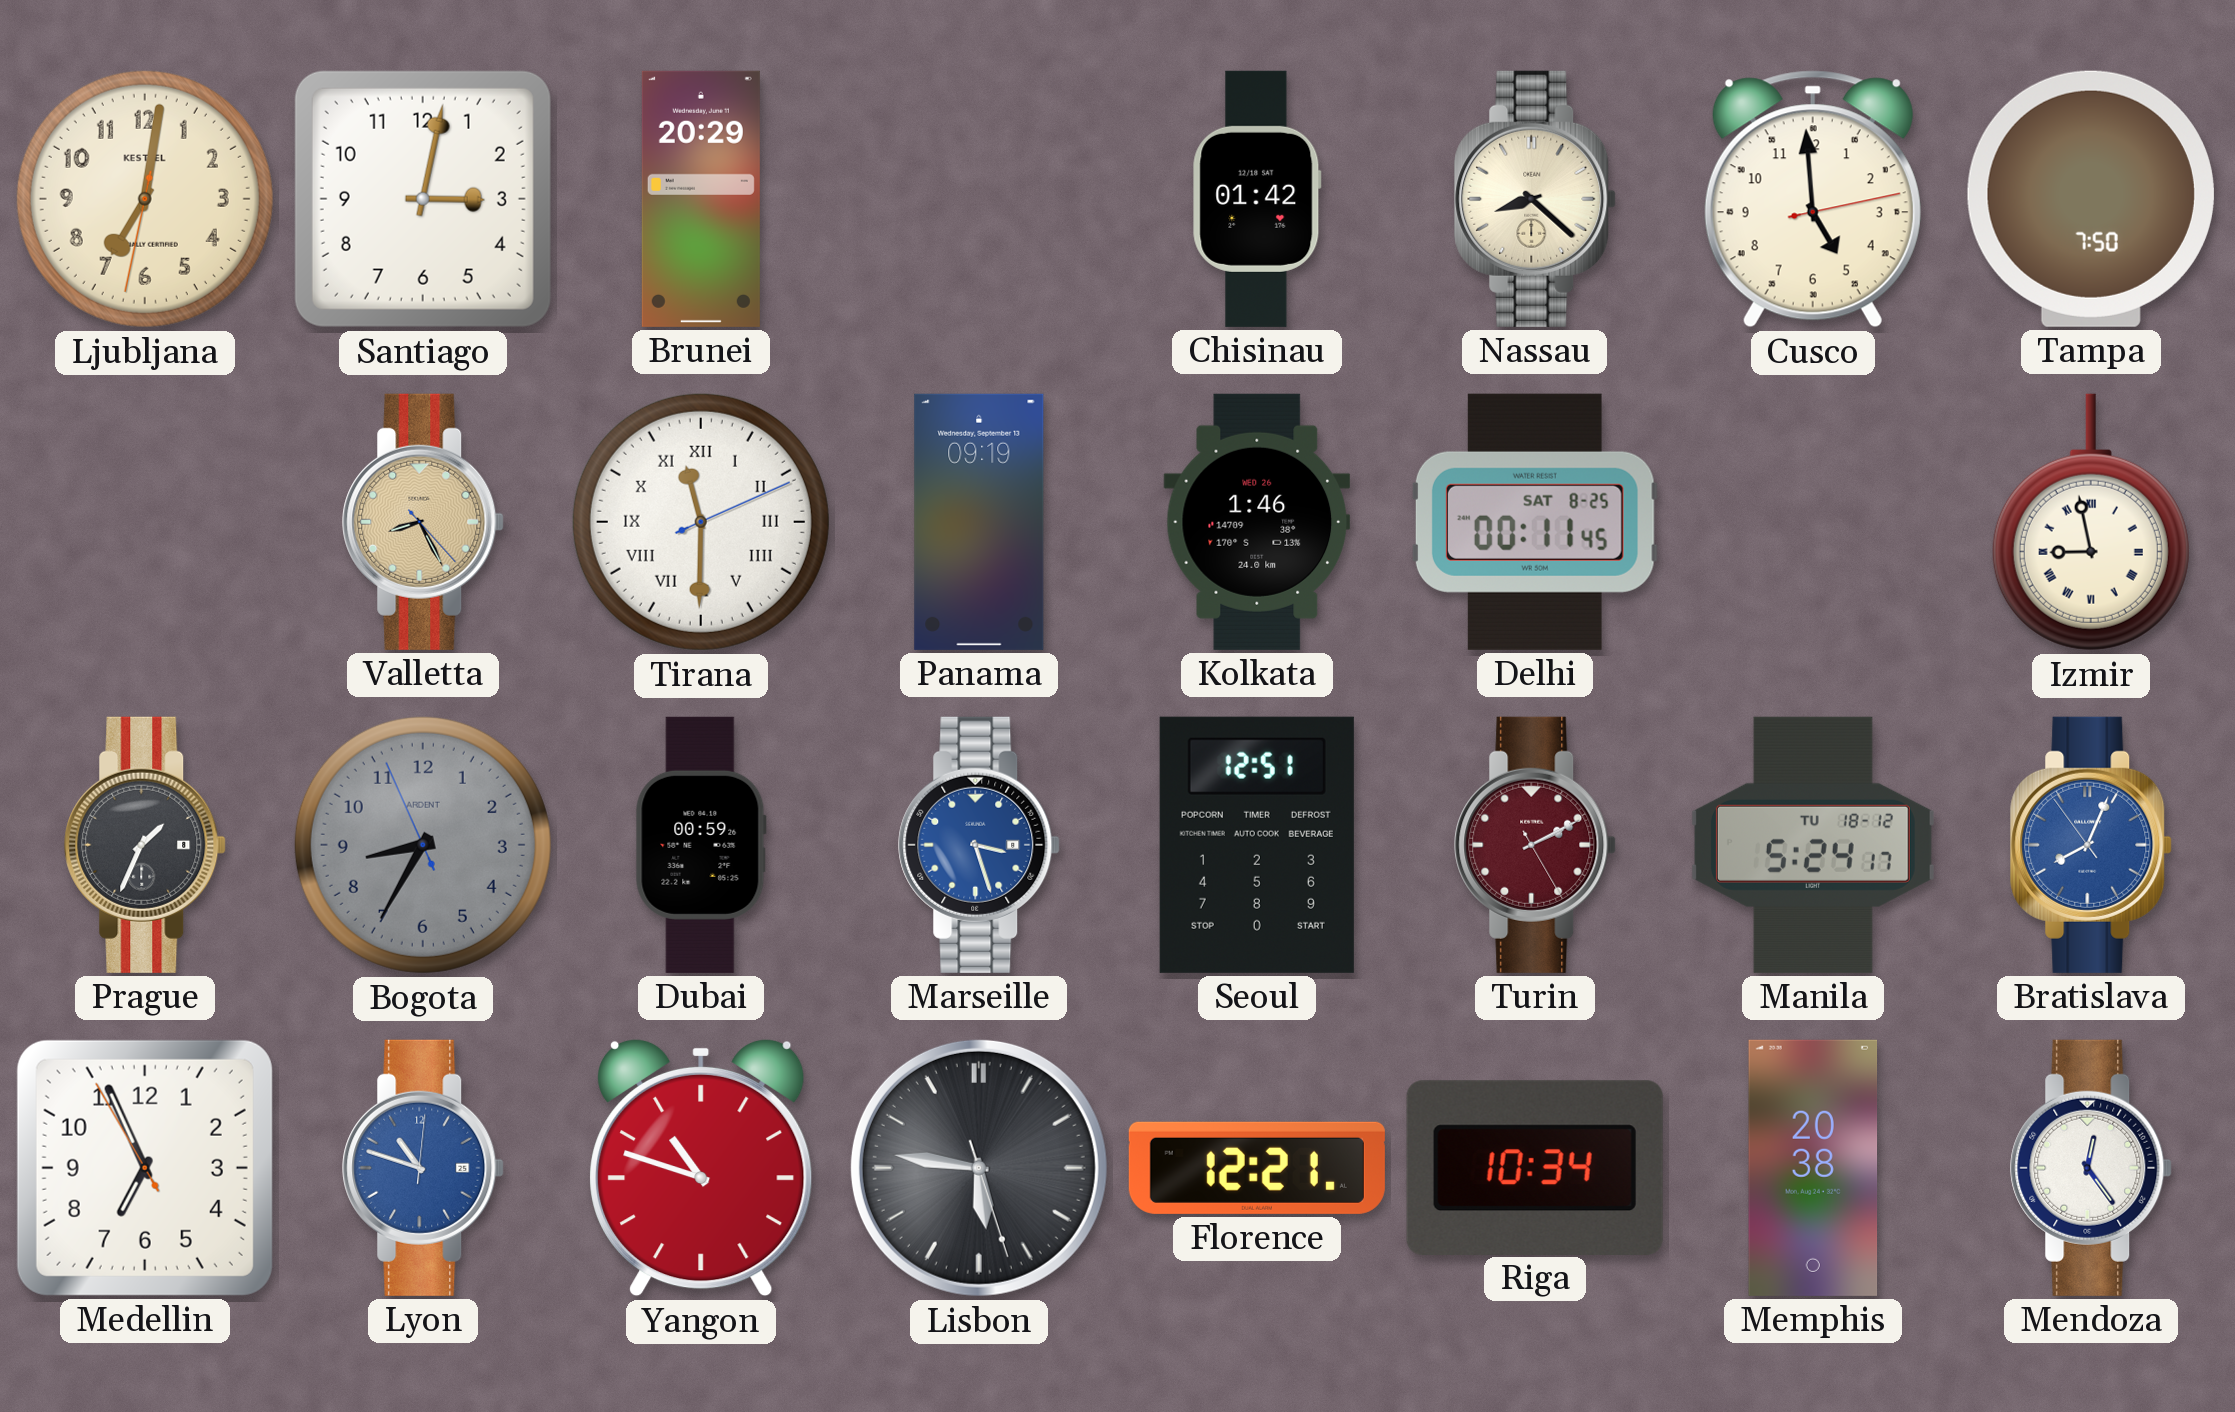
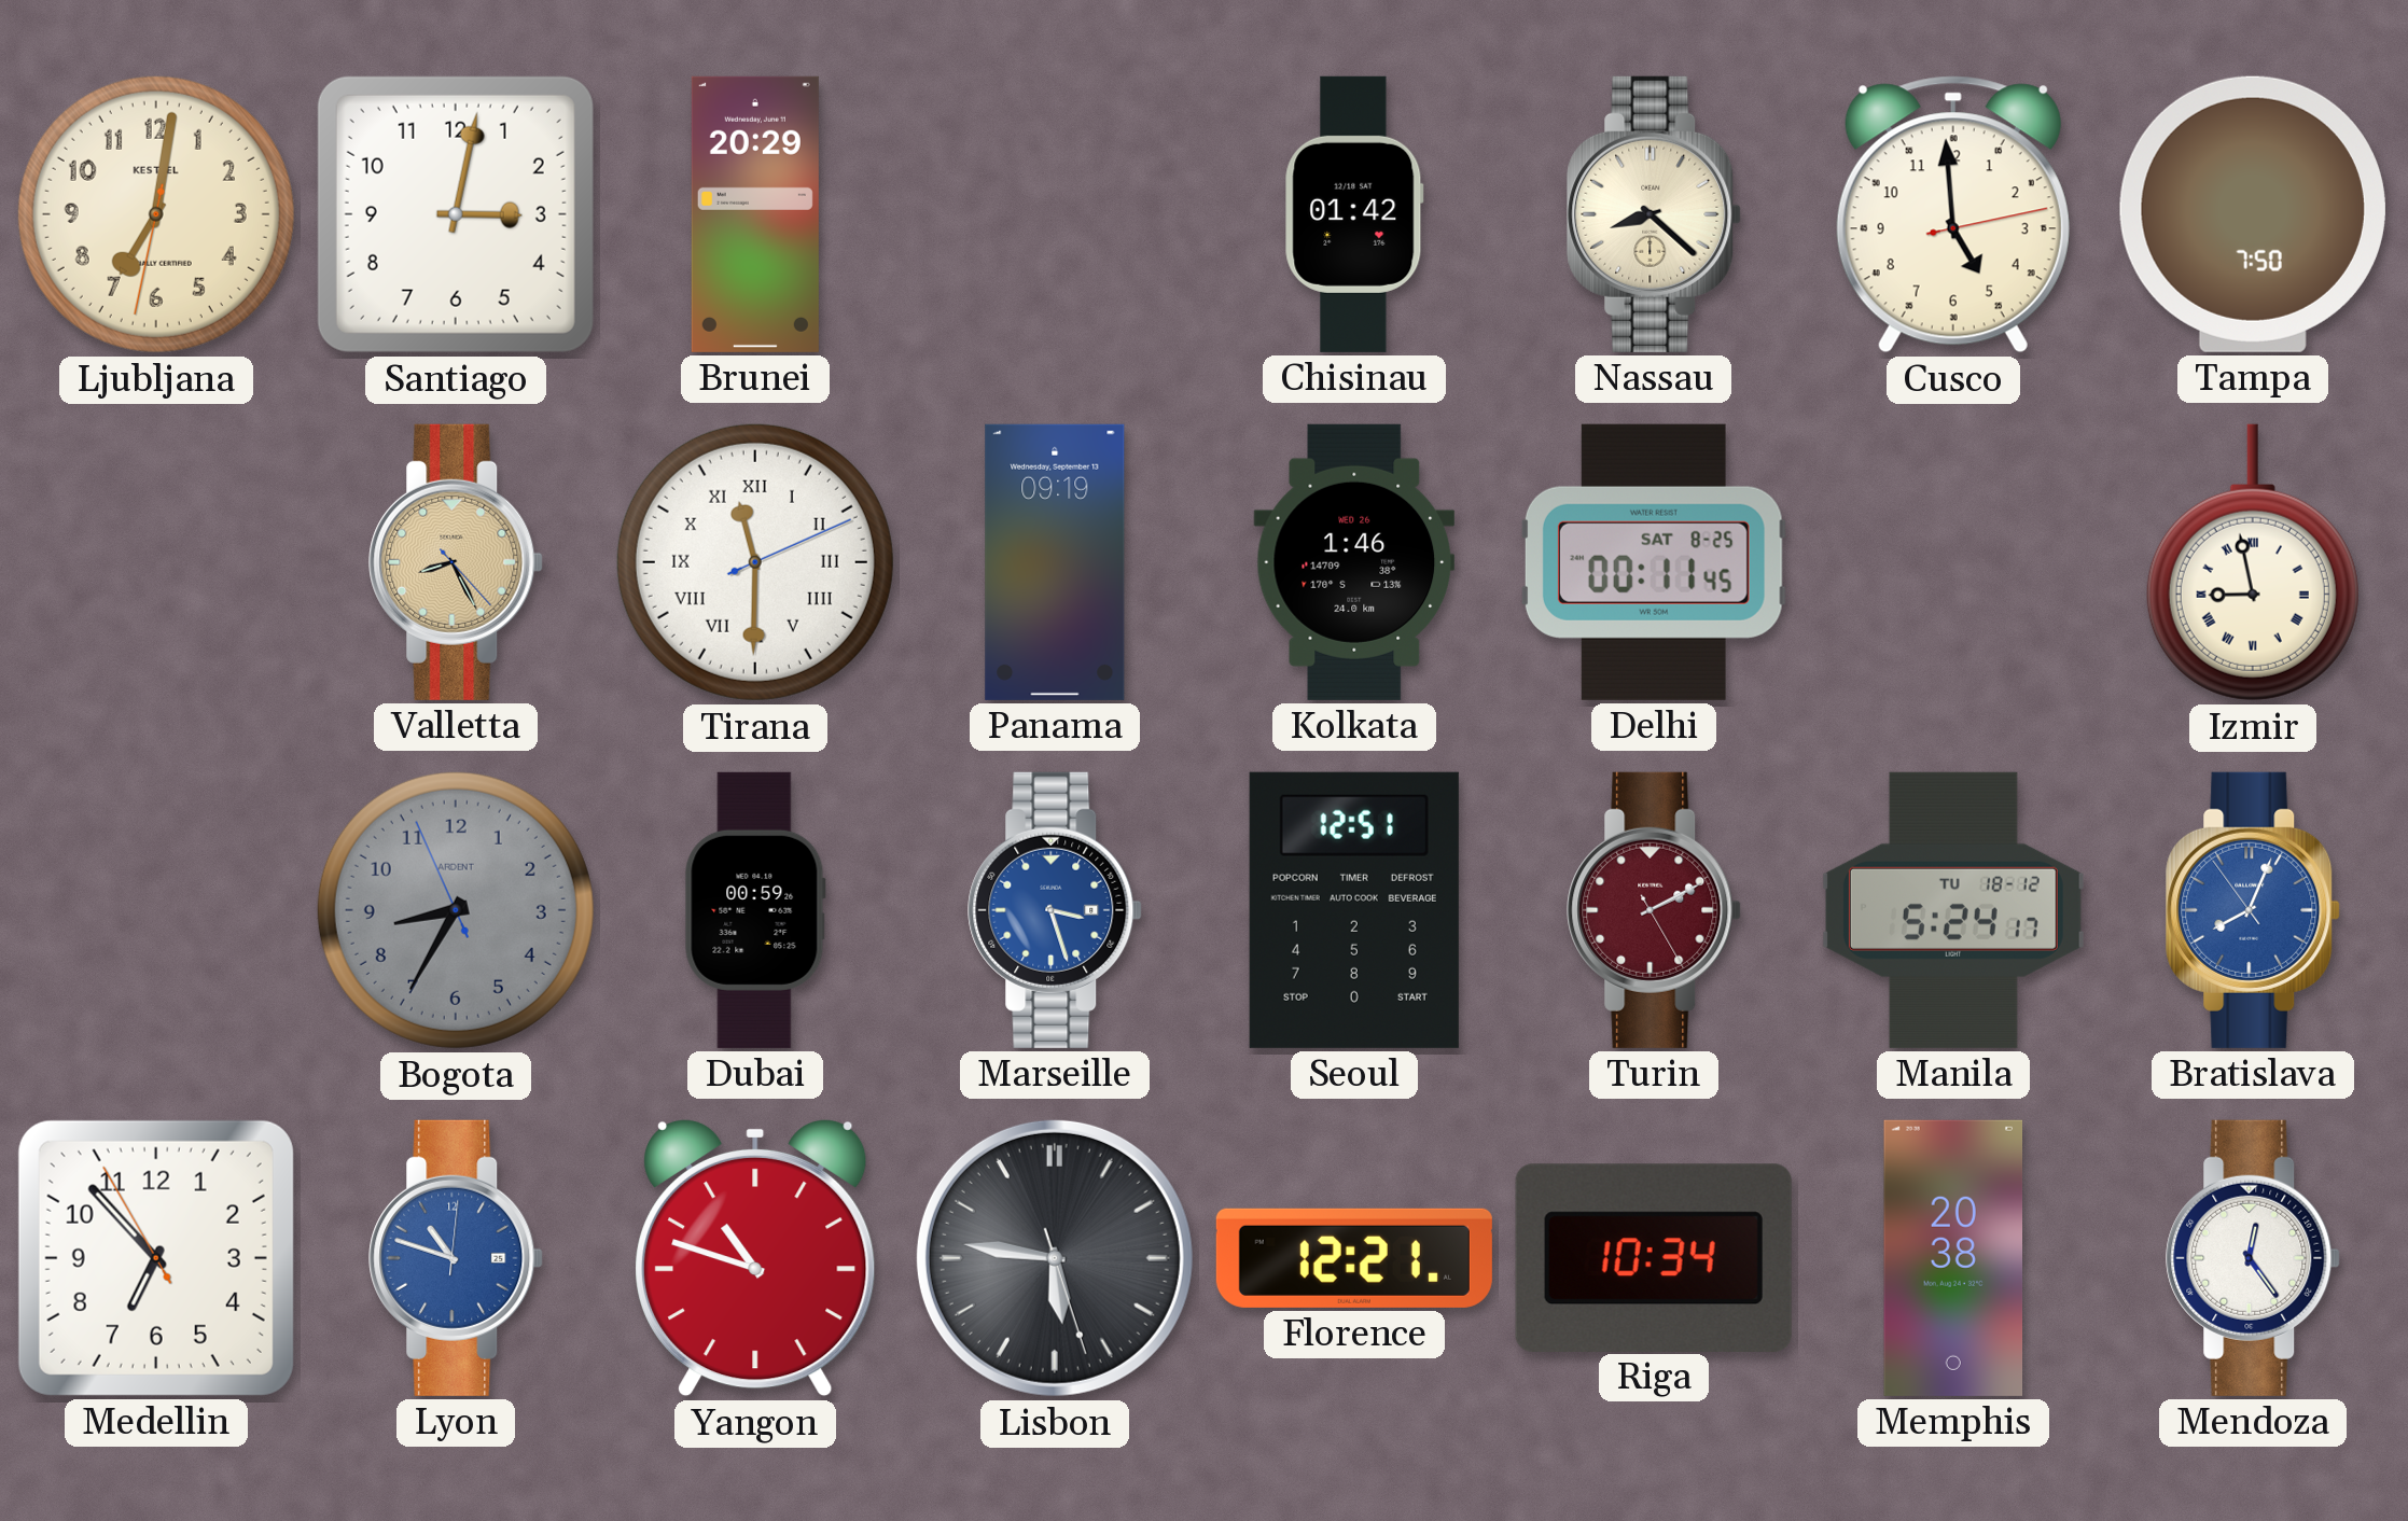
Prague: 1:34 -> none
Medellin: 6:55 -> 6:52
